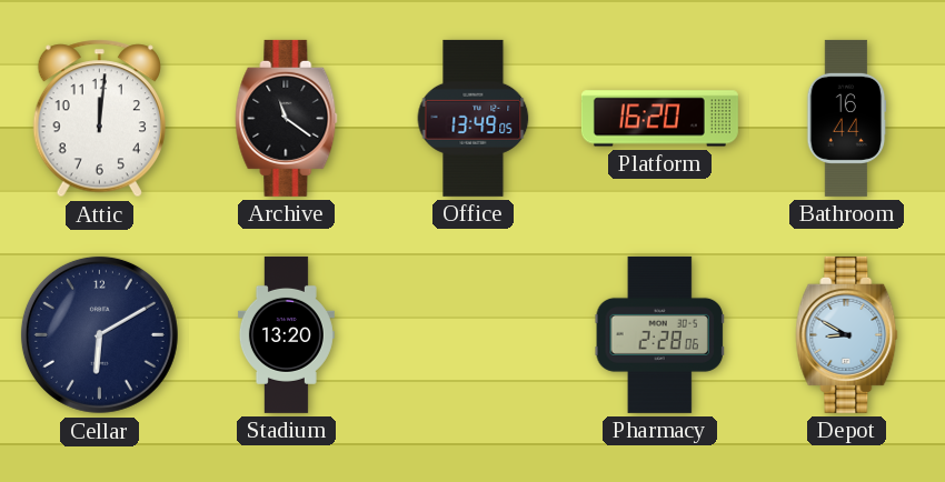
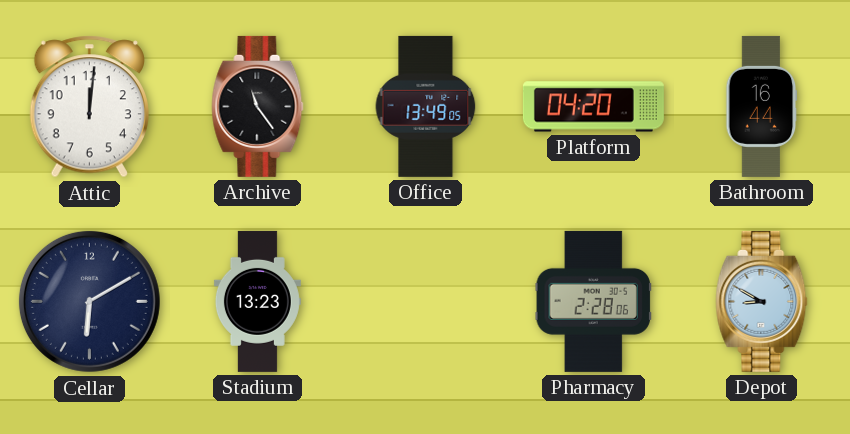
Archive: 11:21 -> 11:24
Platform: 16:20 -> 04:20
Stadium: 13:20 -> 13:23
